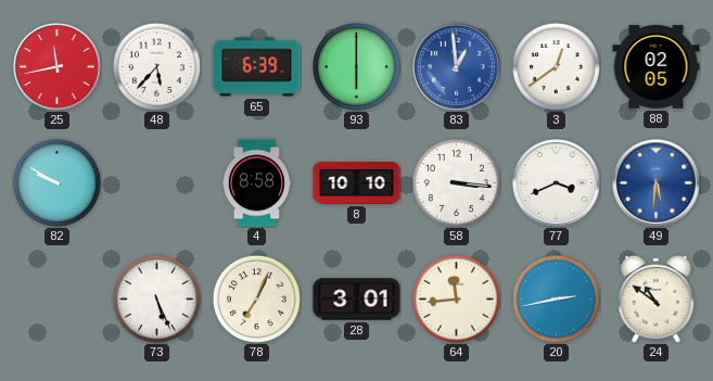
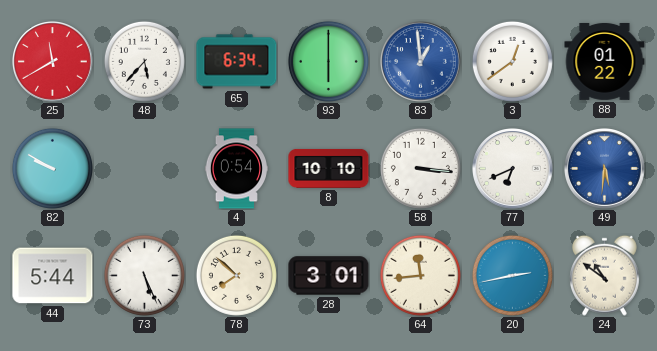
25: 11:43 -> 11:40
65: 6:39 -> 6:34
88: 02:05 -> 01:22
4: 8:58 -> 0:54
77: 3:41 -> 6:41
44: none -> 5:44
78: 7:04 -> 7:52
